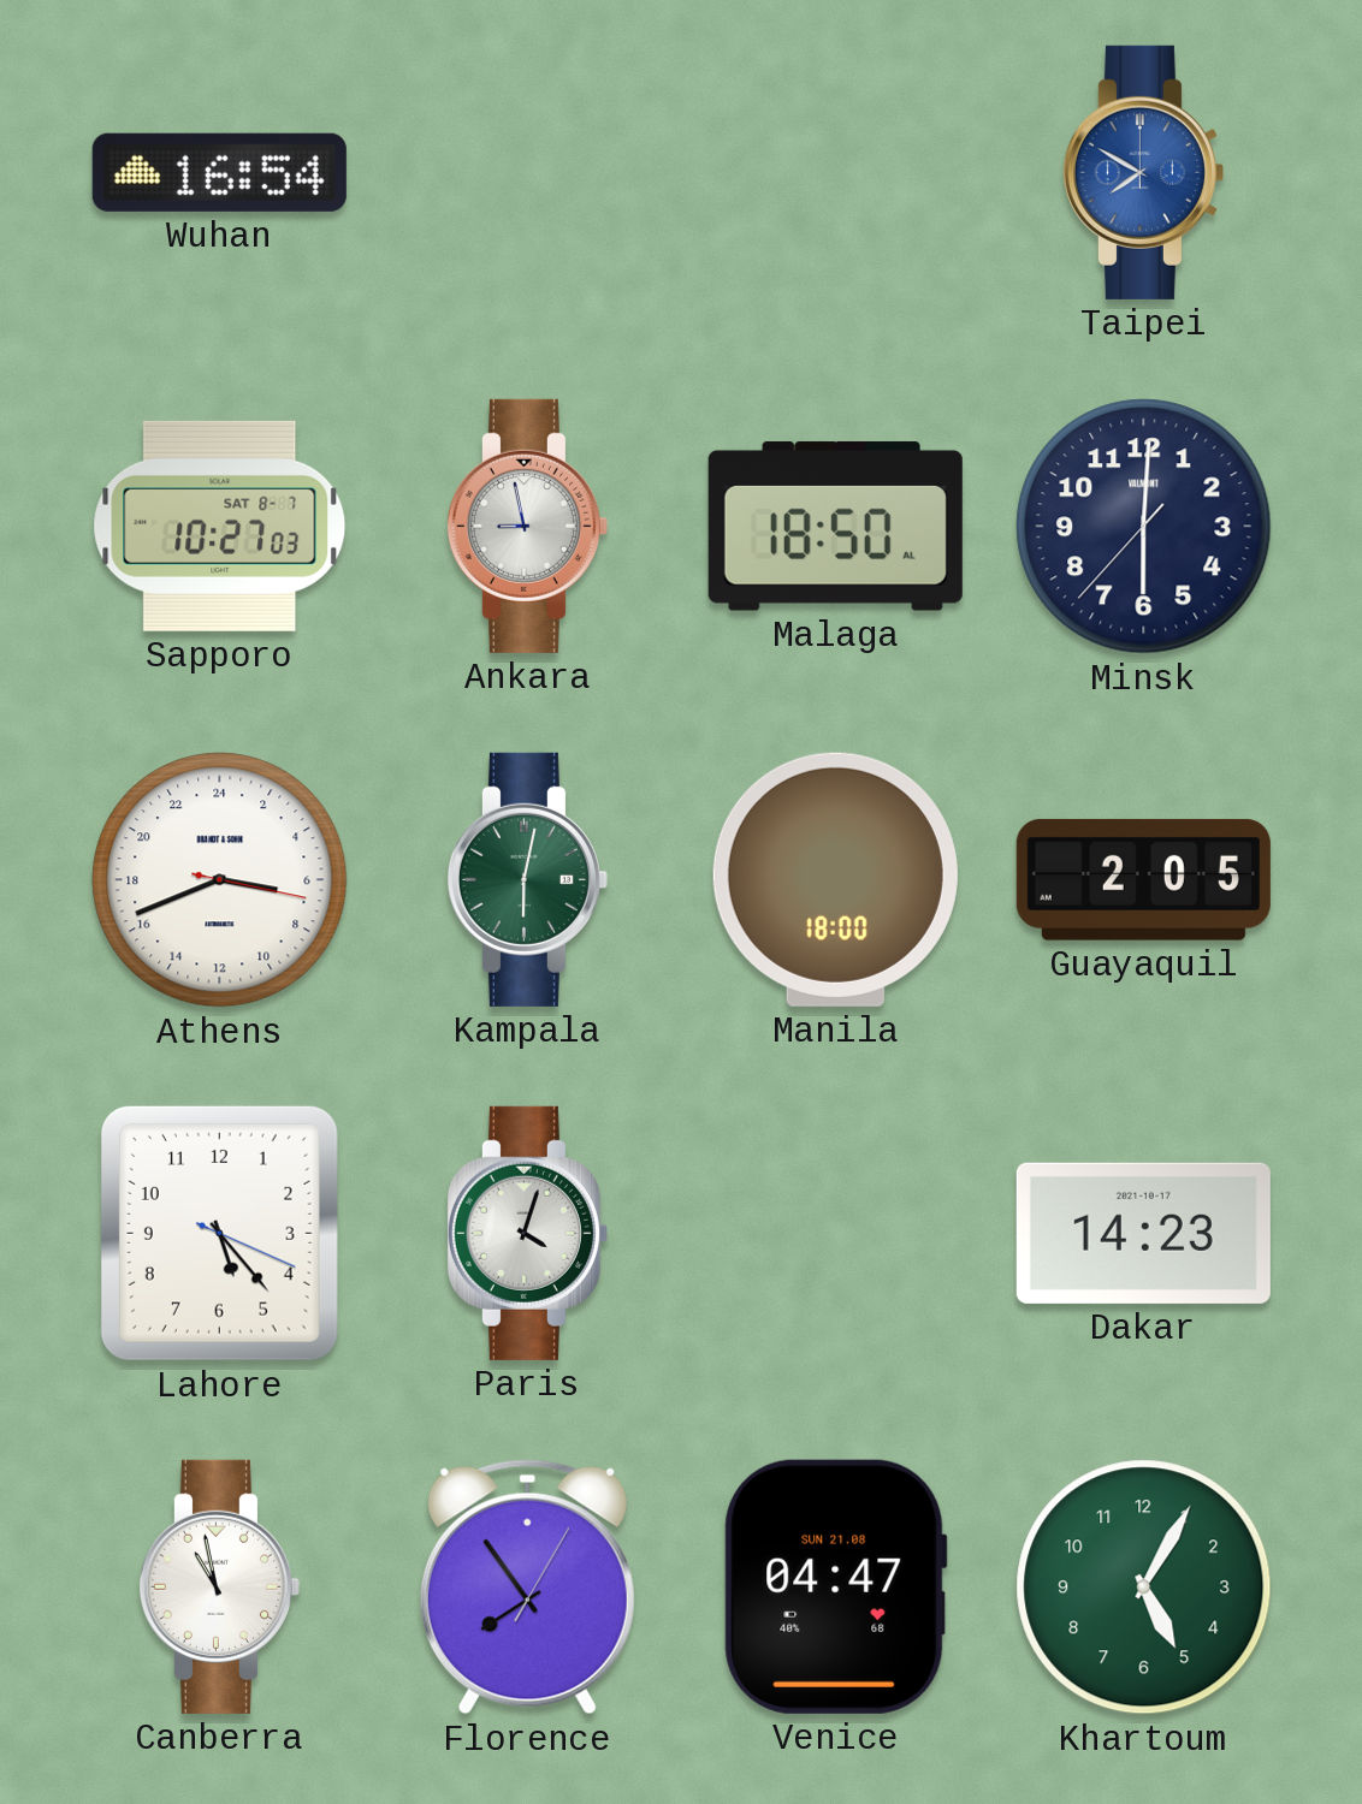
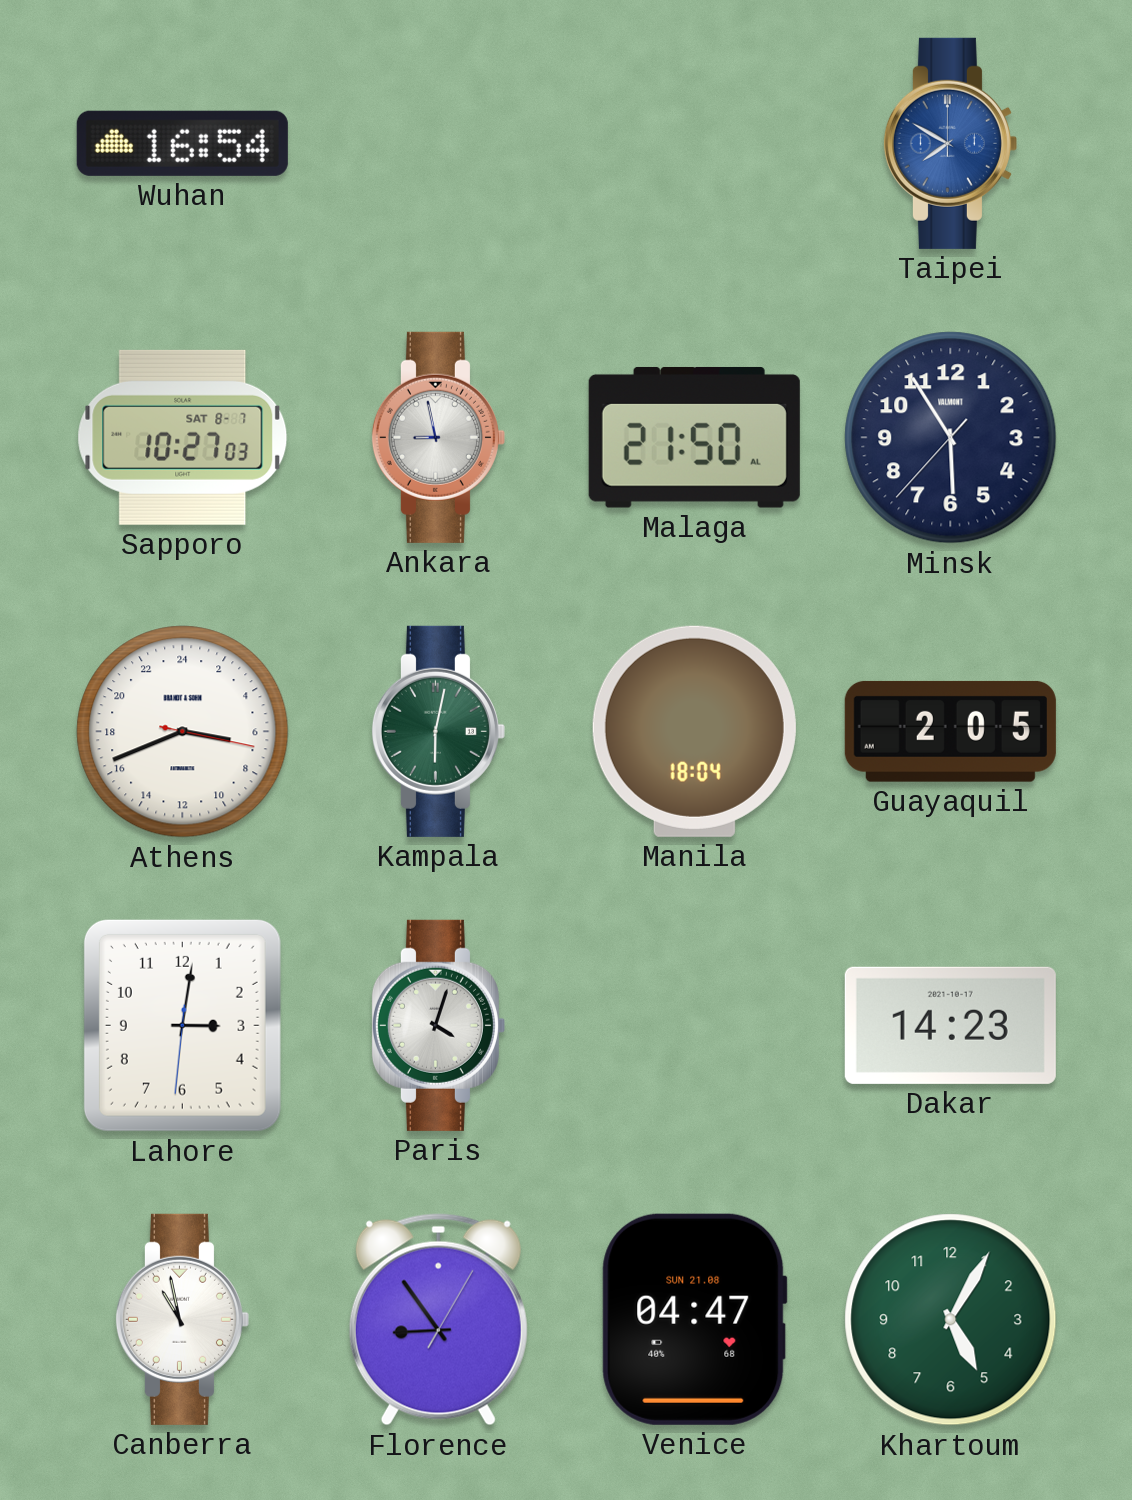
Malaga: 18:50 -> 21:50
Minsk: 6:00 -> 5:54
Manila: 18:00 -> 18:04
Lahore: 5:23 -> 3:01
Florence: 7:54 -> 8:54
